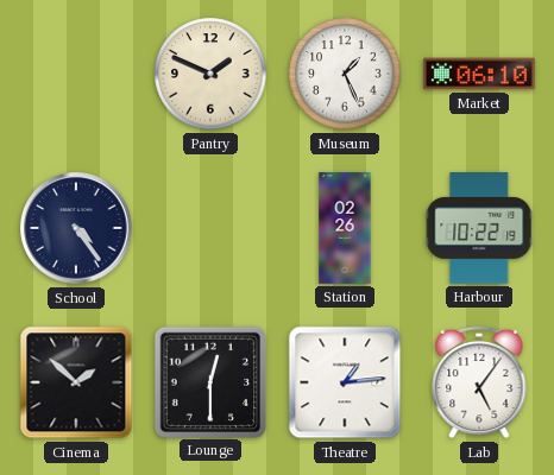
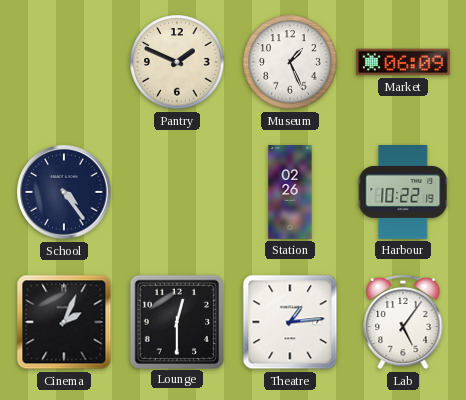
Market: 06:10 -> 06:09
Cinema: 1:52 -> 2:04
